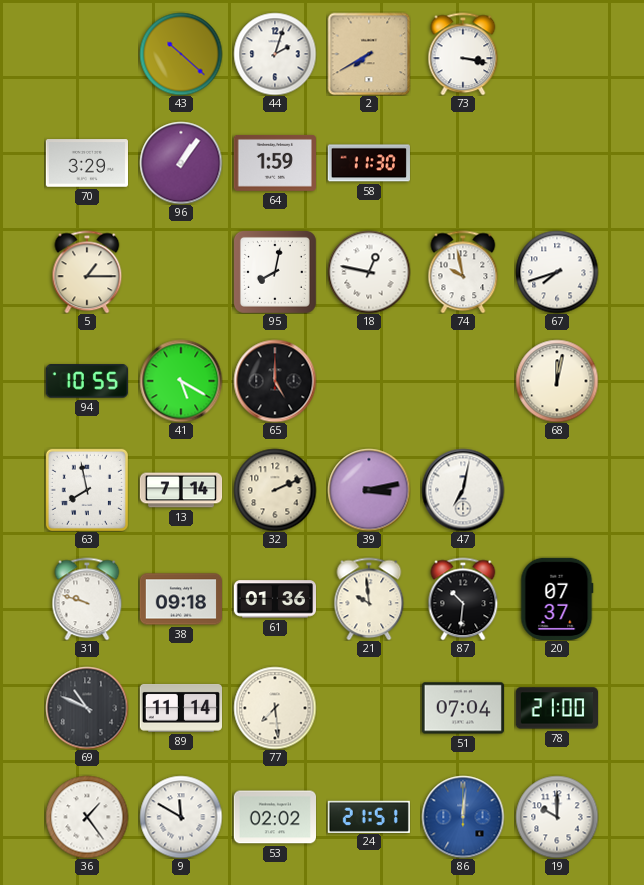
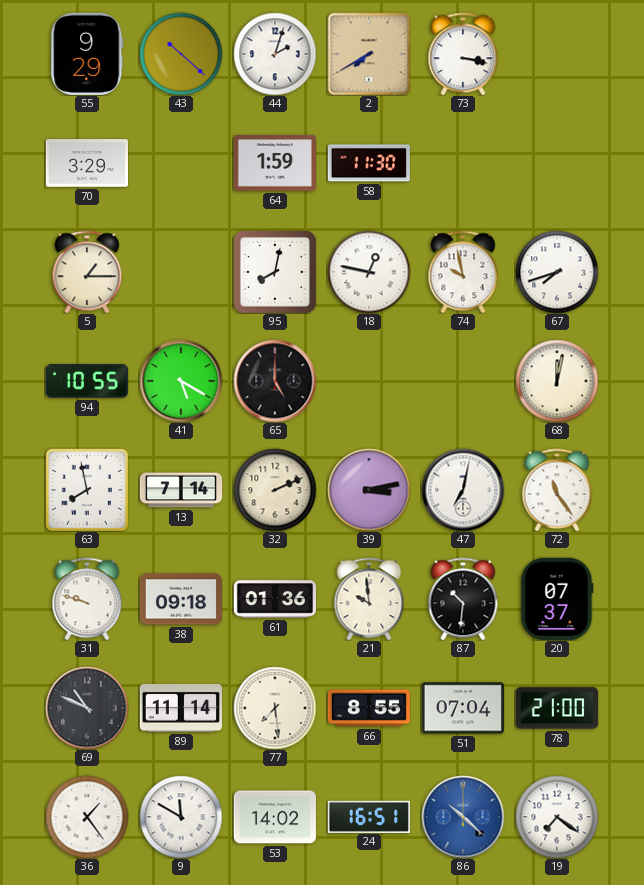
55: none -> 9:29
96: 1:06 -> none
72: none -> 11:24
66: none -> 8:55
53: 02:02 -> 14:02
24: 21:51 -> 16:51
86: 12:01 -> 10:22
19: 10:00 -> 7:21
